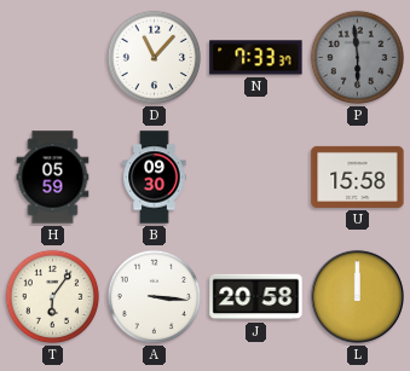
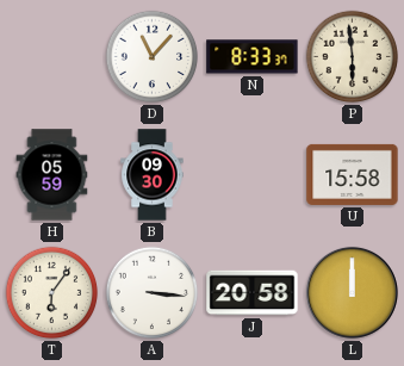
N: 7:33 -> 8:33
P dial: grey -> cream
